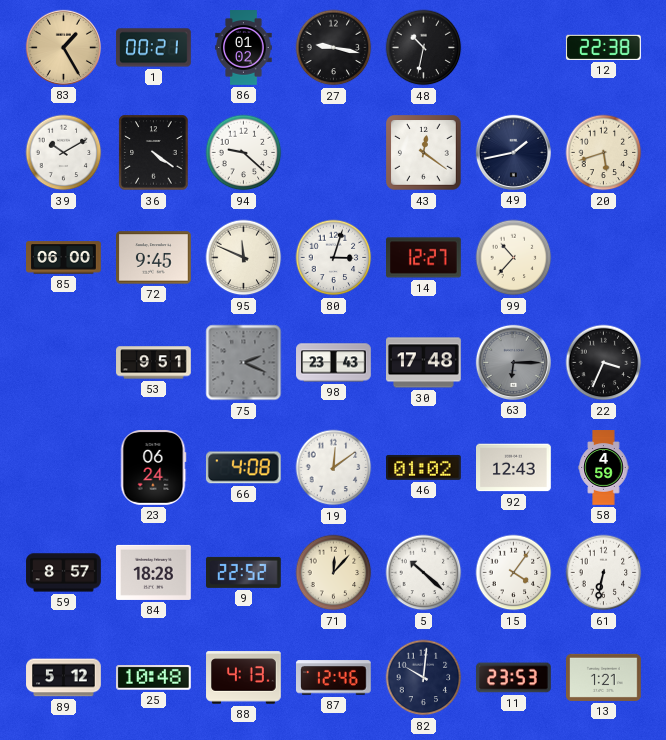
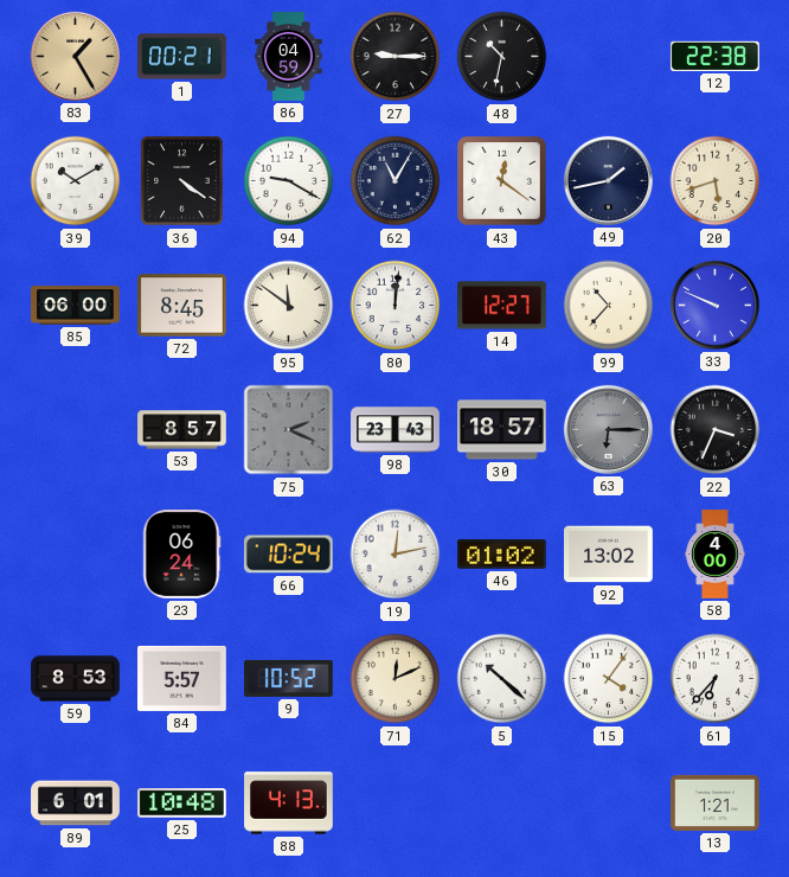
86: 01:02 -> 04:59
27: 9:17 -> 9:15
94: 9:22 -> 9:20
62: none -> 11:05
72: 9:45 -> 8:45
95: 11:49 -> 11:51
80: 3:03 -> 12:01
33: none -> 9:49
53: 9:51 -> 8:57
30: 17:48 -> 18:57
66: 4:08 -> 10:24
19: 12:09 -> 12:13
92: 12:43 -> 13:02
58: 4:59 -> 4:00
59: 8:57 -> 8:53
84: 18:28 -> 5:57
9: 22:52 -> 10:52
71: 12:07 -> 12:11
61: 6:32 -> 6:37
89: 5:12 -> 6:01
87: 12:46 -> none
82: 10:01 -> none
11: 23:53 -> none
